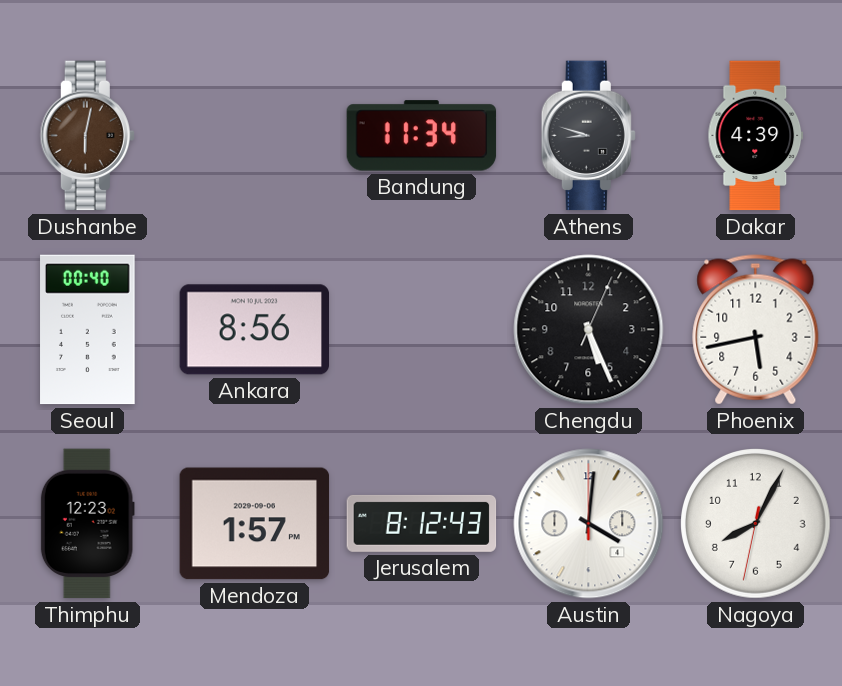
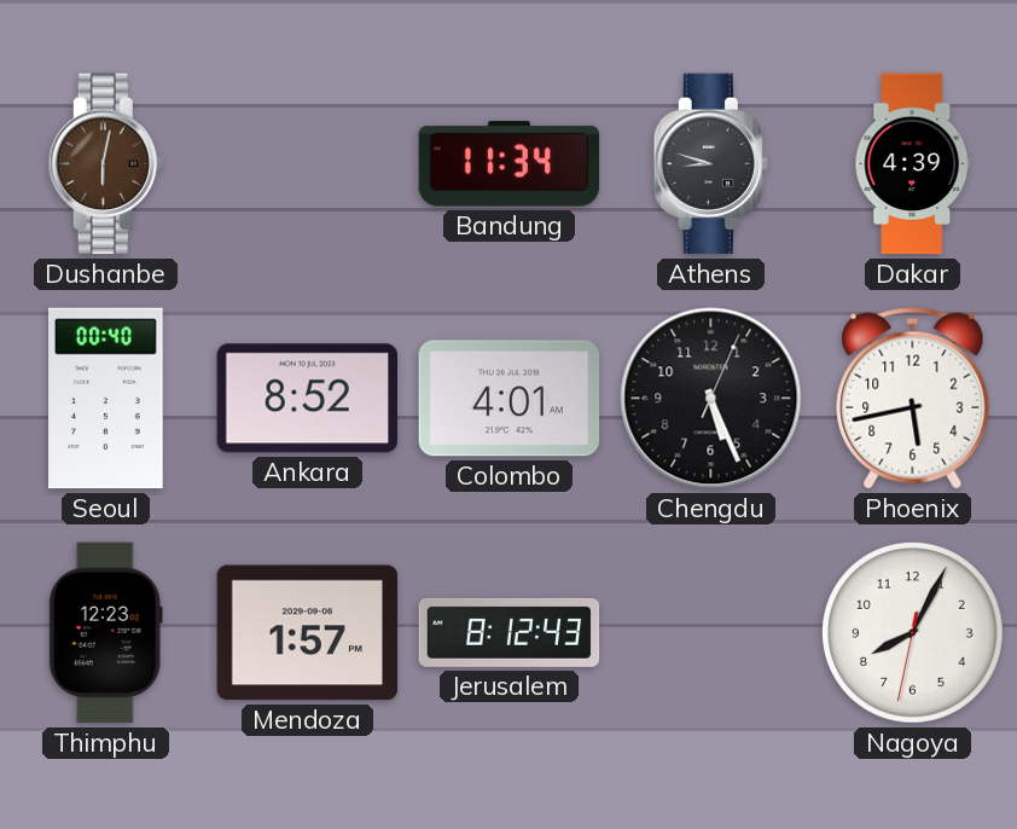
Ankara: 8:56 -> 8:52
Colombo: none -> 4:01
Austin: 4:01 -> none
